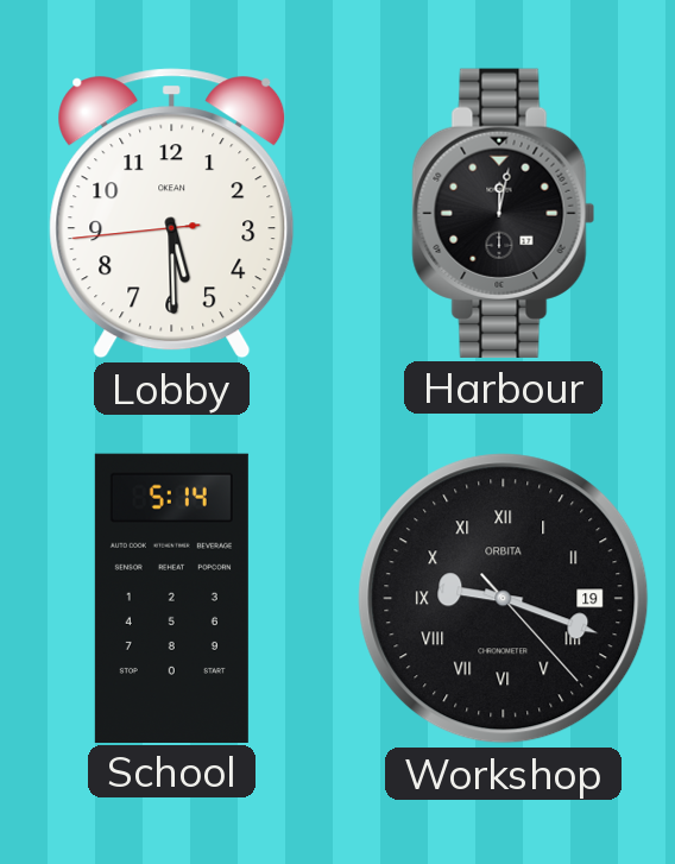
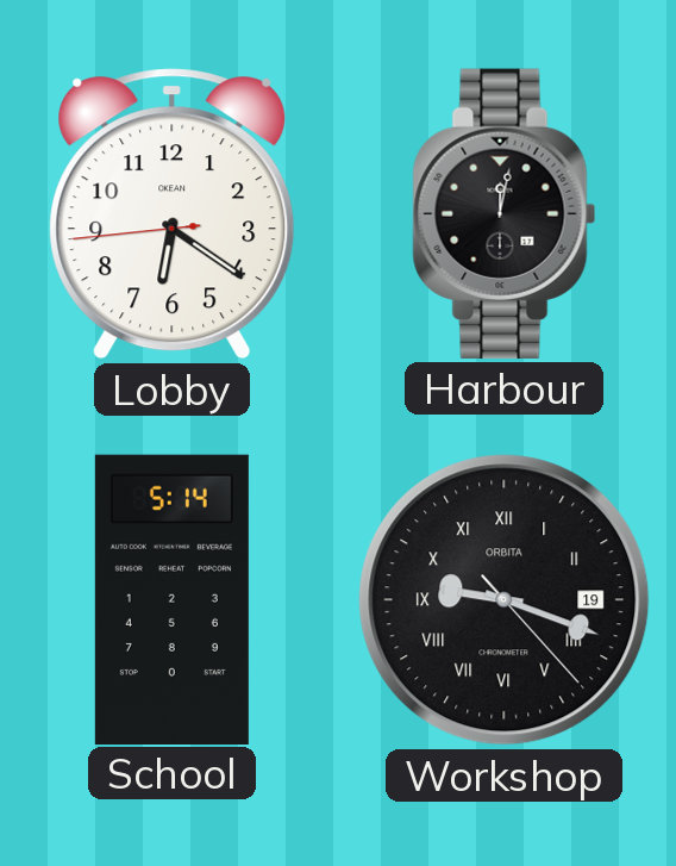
Lobby: 5:29 -> 6:20
